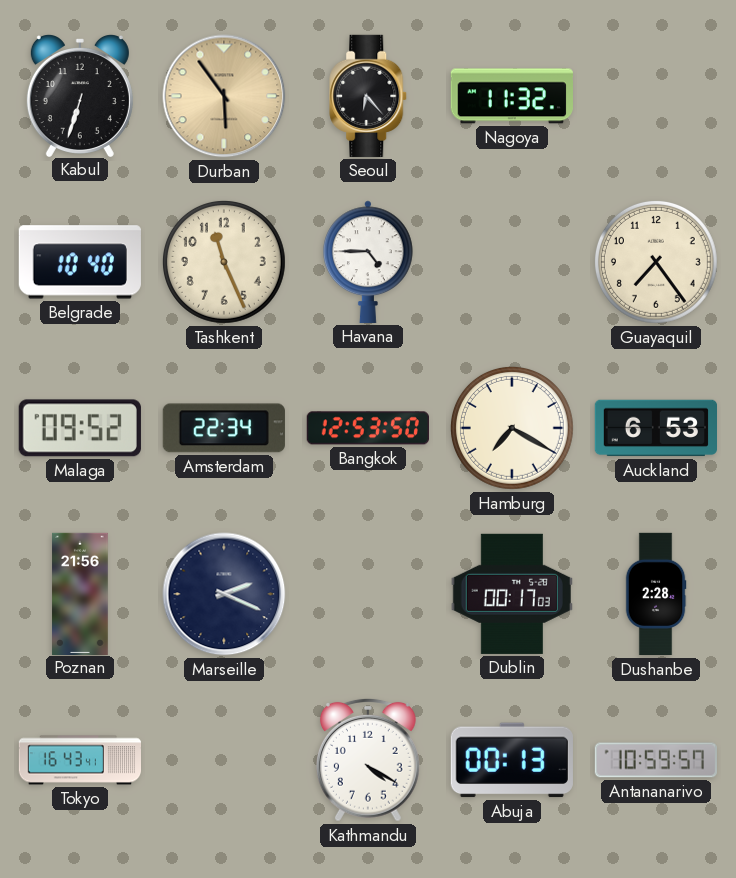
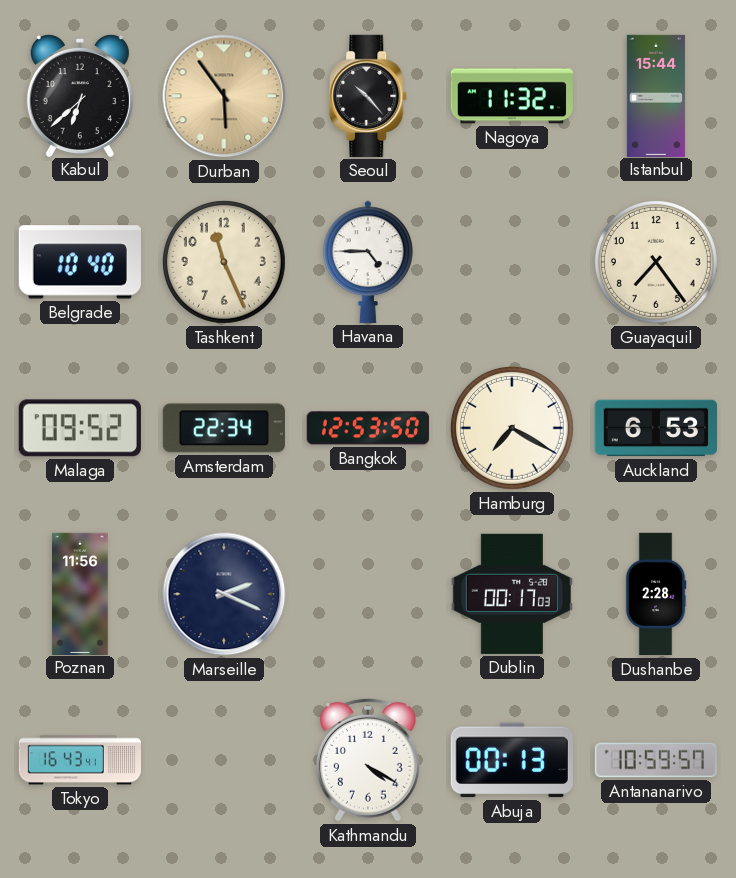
Kabul: 6:33 -> 6:38
Seoul: 6:23 -> 10:23
Istanbul: none -> 15:44
Poznan: 21:56 -> 11:56
